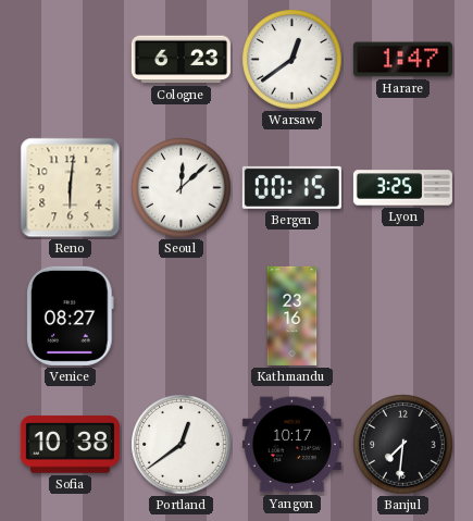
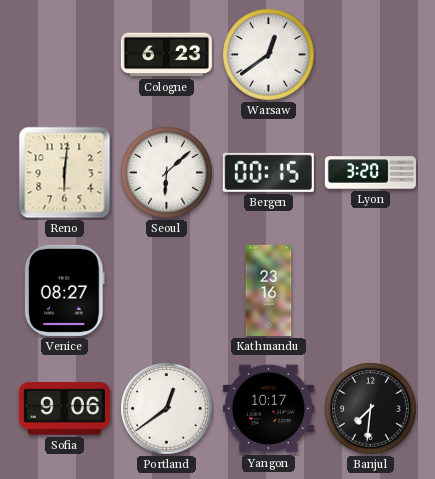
Harare: 1:47 -> none
Seoul: 12:08 -> 6:08
Lyon: 3:25 -> 3:20
Sofia: 10:38 -> 9:06
